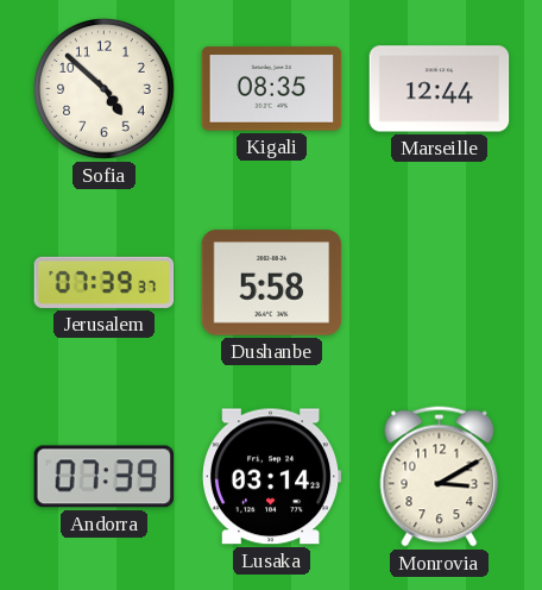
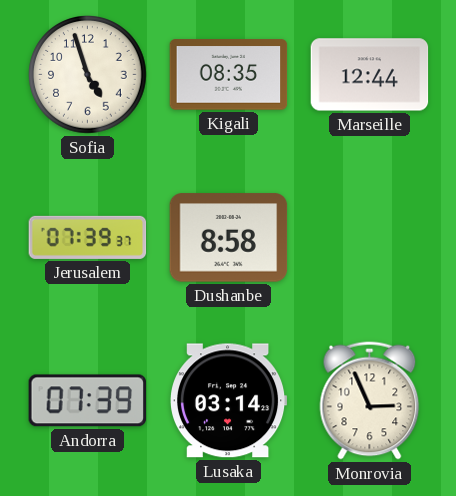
Sofia: 4:52 -> 4:57
Dushanbe: 5:58 -> 8:58
Monrovia: 3:10 -> 2:56
